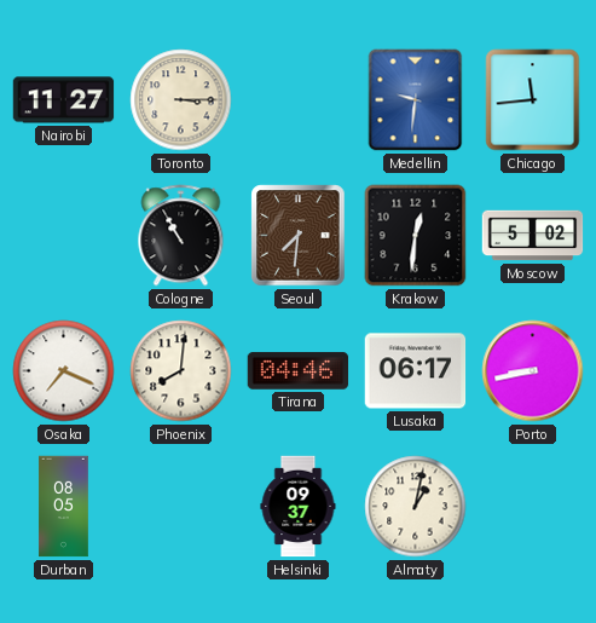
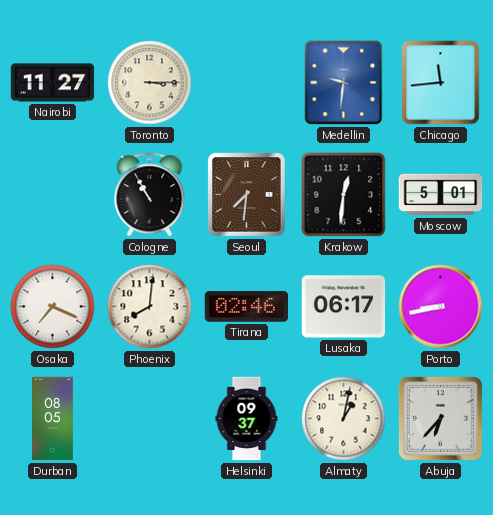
Moscow: 5:02 -> 5:01
Tirana: 04:46 -> 02:46
Abuja: none -> 6:37
